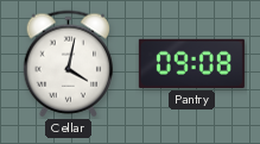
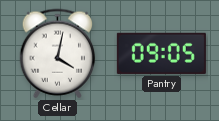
Pantry: 09:08 -> 09:05
